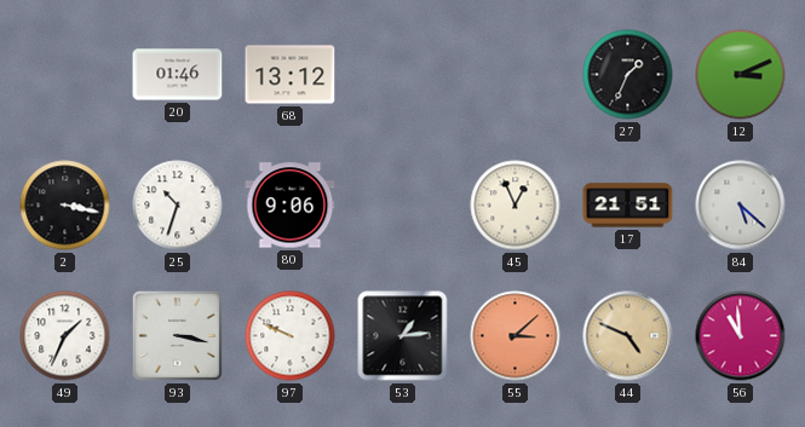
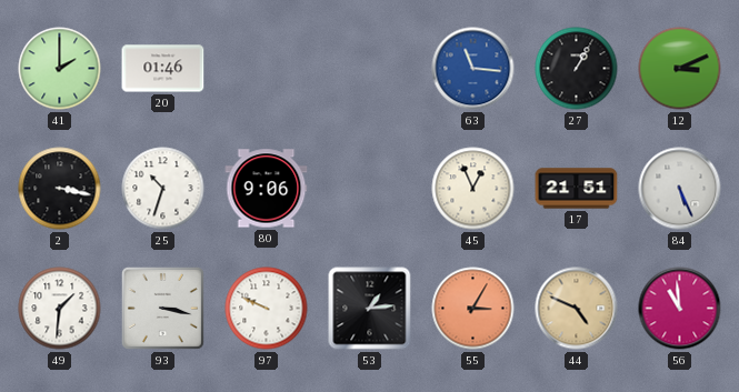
41: none -> 2:00
68: 13:12 -> none
63: none -> 11:16
27: 1:34 -> 1:05
84: 5:22 -> 5:26
49: 1:34 -> 1:31
55: 3:08 -> 3:05
